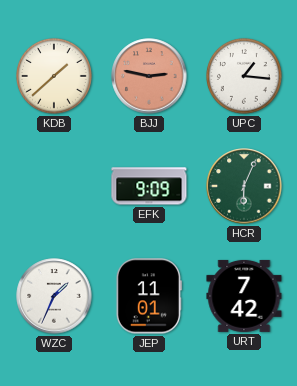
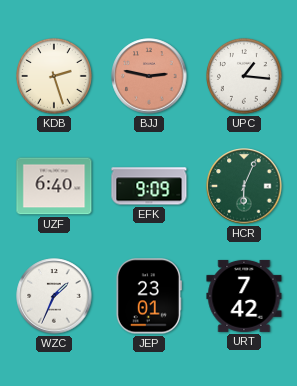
KDB: 1:38 -> 2:27
UZF: none -> 6:40
JEP: 11:01 -> 23:01
